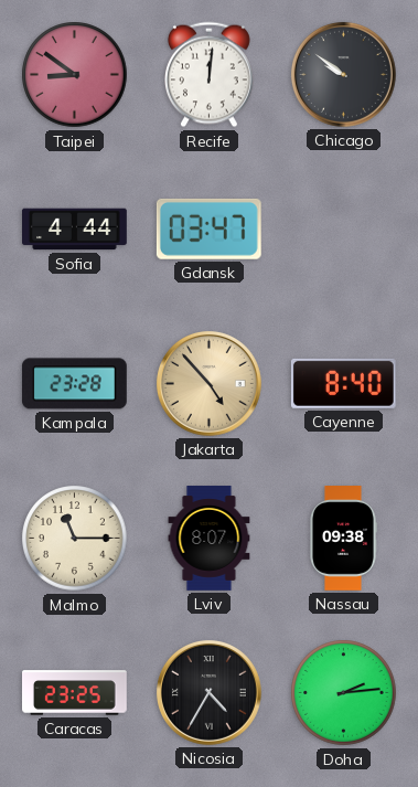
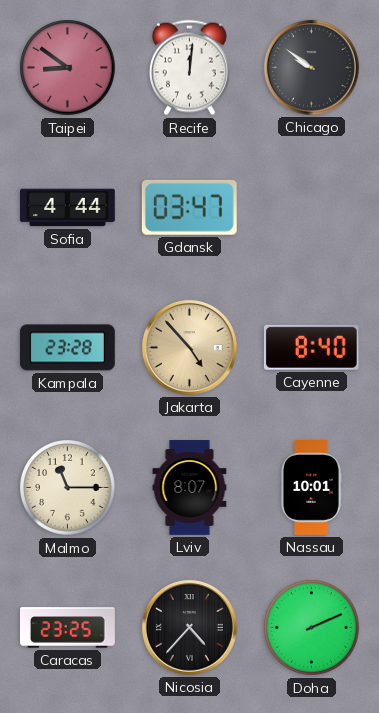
Nassau: 09:38 -> 10:01
Nicosia: 4:35 -> 4:37
Doha: 2:14 -> 2:11
